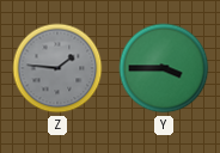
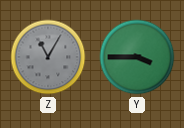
Z: 1:46 -> 11:05
